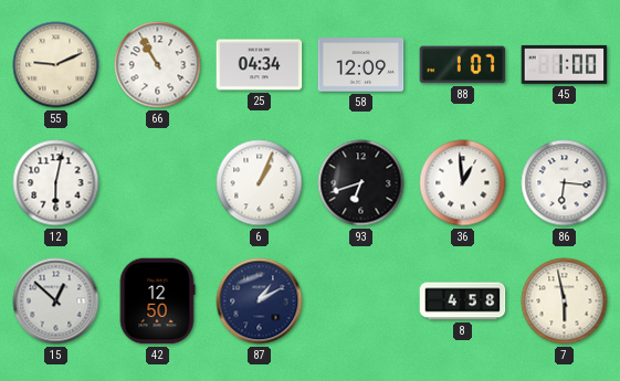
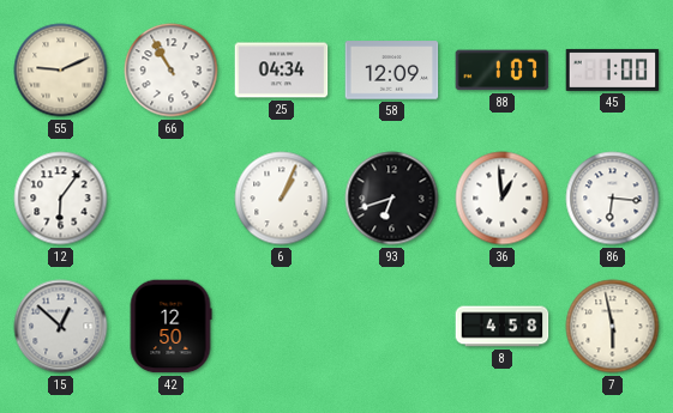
12: 6:02 -> 6:06
87: 1:10 -> none
